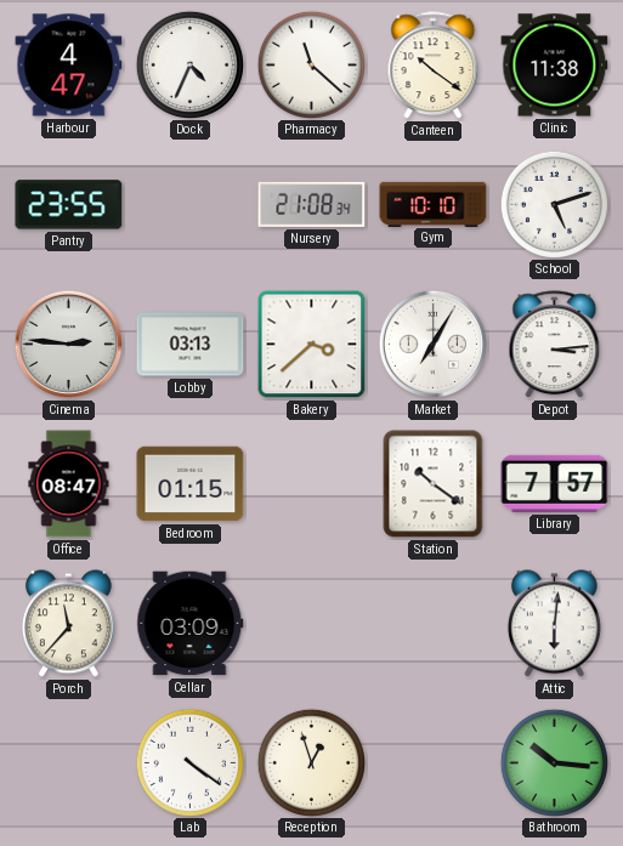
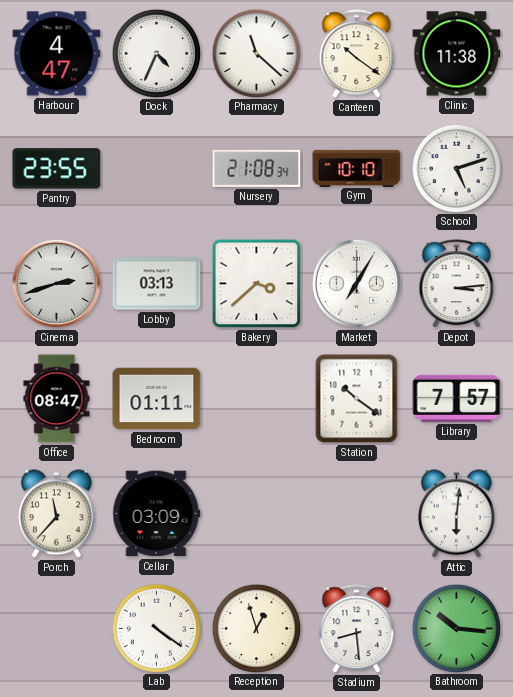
Cinema: 2:46 -> 2:42
Bedroom: 01:15 -> 01:11
Stadium: none -> 8:29
